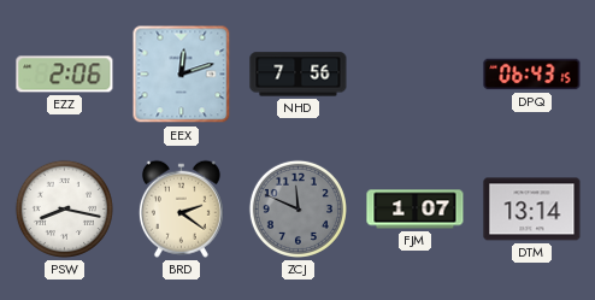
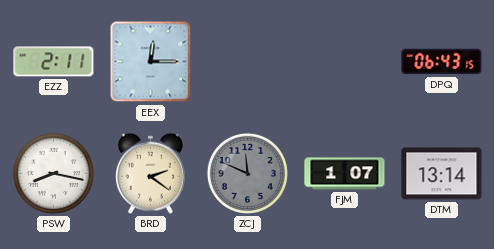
EZZ: 2:06 -> 2:11
EEX: 12:12 -> 12:15
NHD: 7:56 -> none
